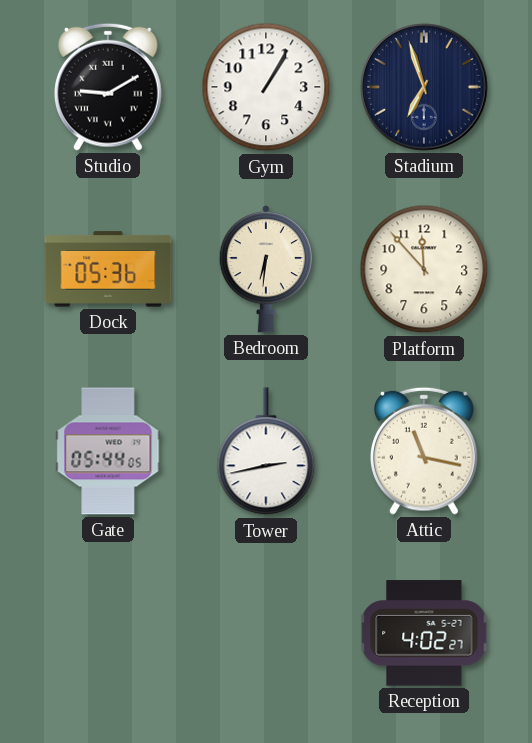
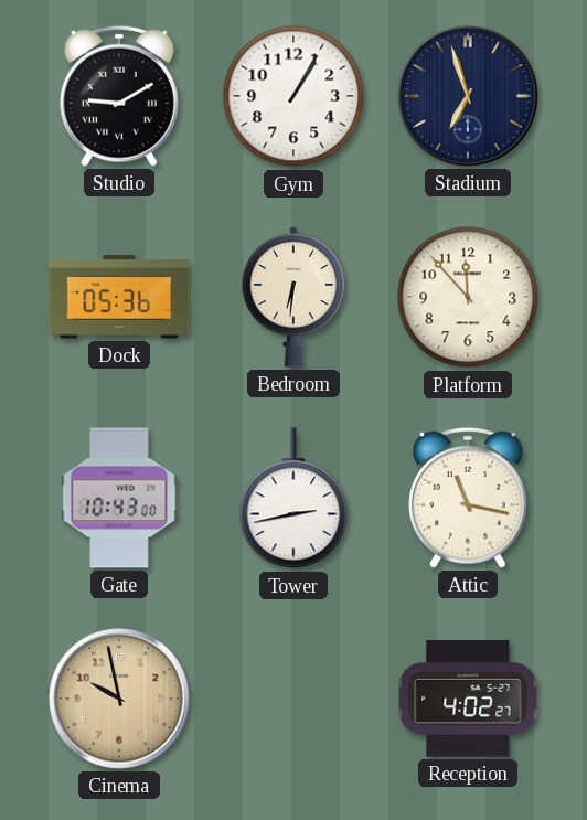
Gate: 05:44 -> 10:43
Cinema: none -> 9:58
